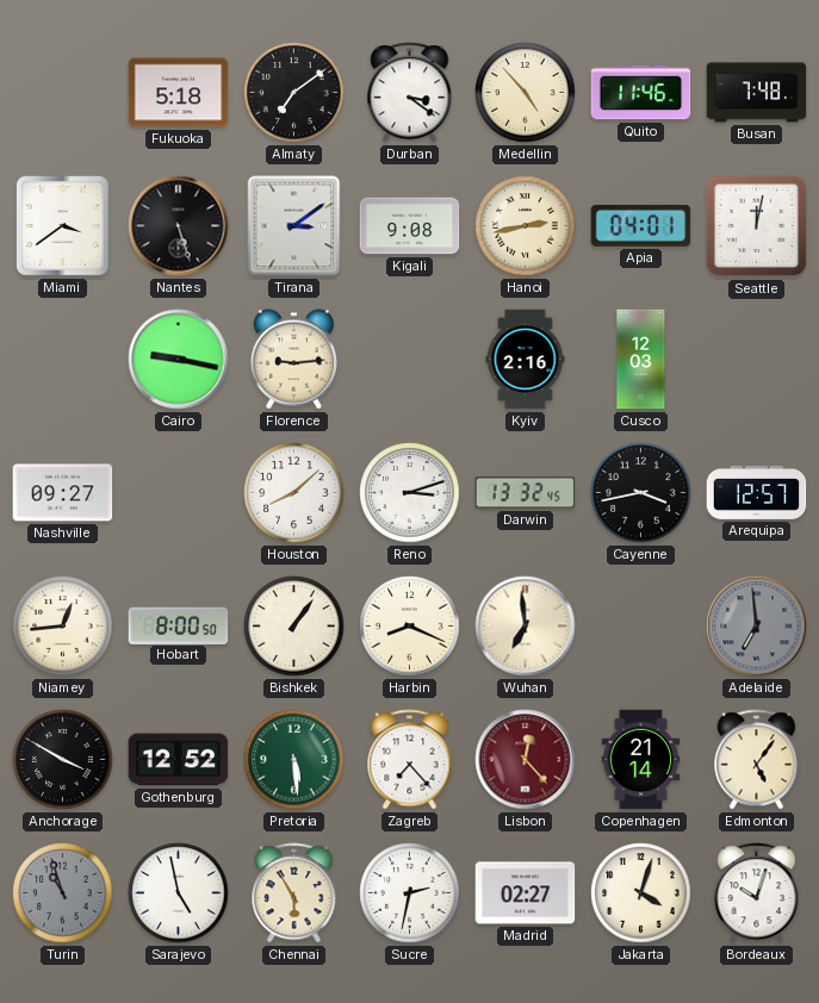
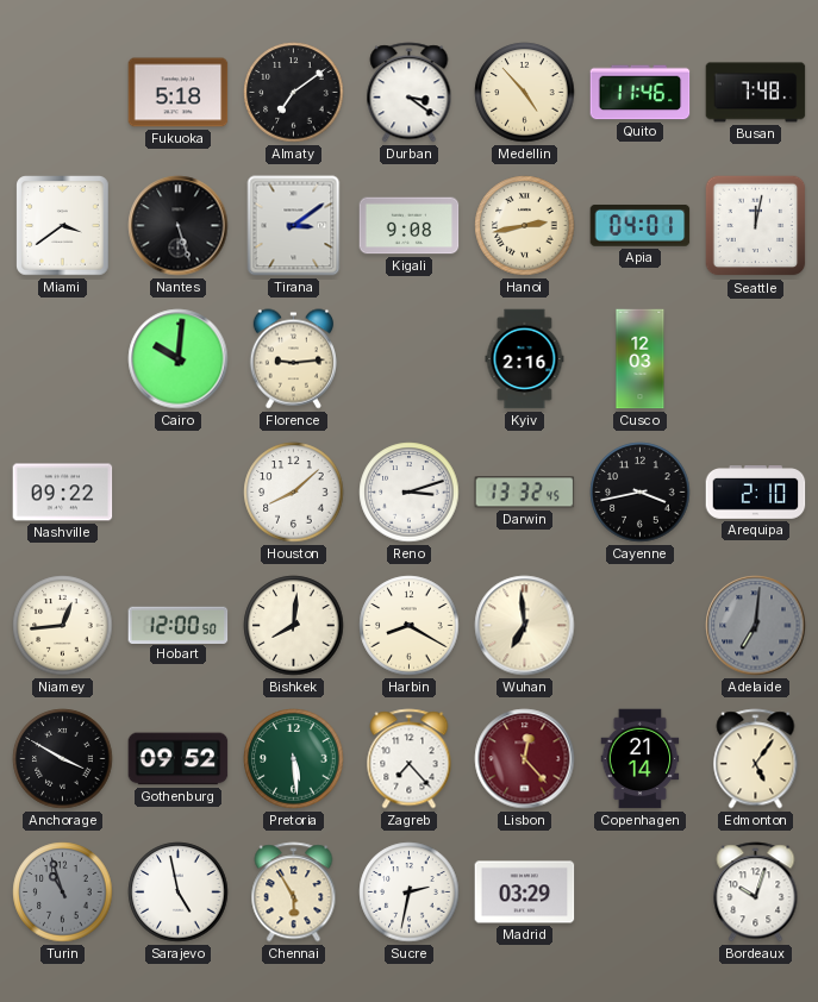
Cairo: 9:17 -> 10:01
Nashville: 09:27 -> 09:22
Arequipa: 12:57 -> 2:10
Hobart: 8:00 -> 12:00
Bishkek: 1:06 -> 8:01
Harbin: 8:19 -> 8:20
Adelaide: 6:59 -> 7:01
Gothenburg: 12:52 -> 09:52
Madrid: 02:27 -> 03:29
Jakarta: 4:03 -> none
